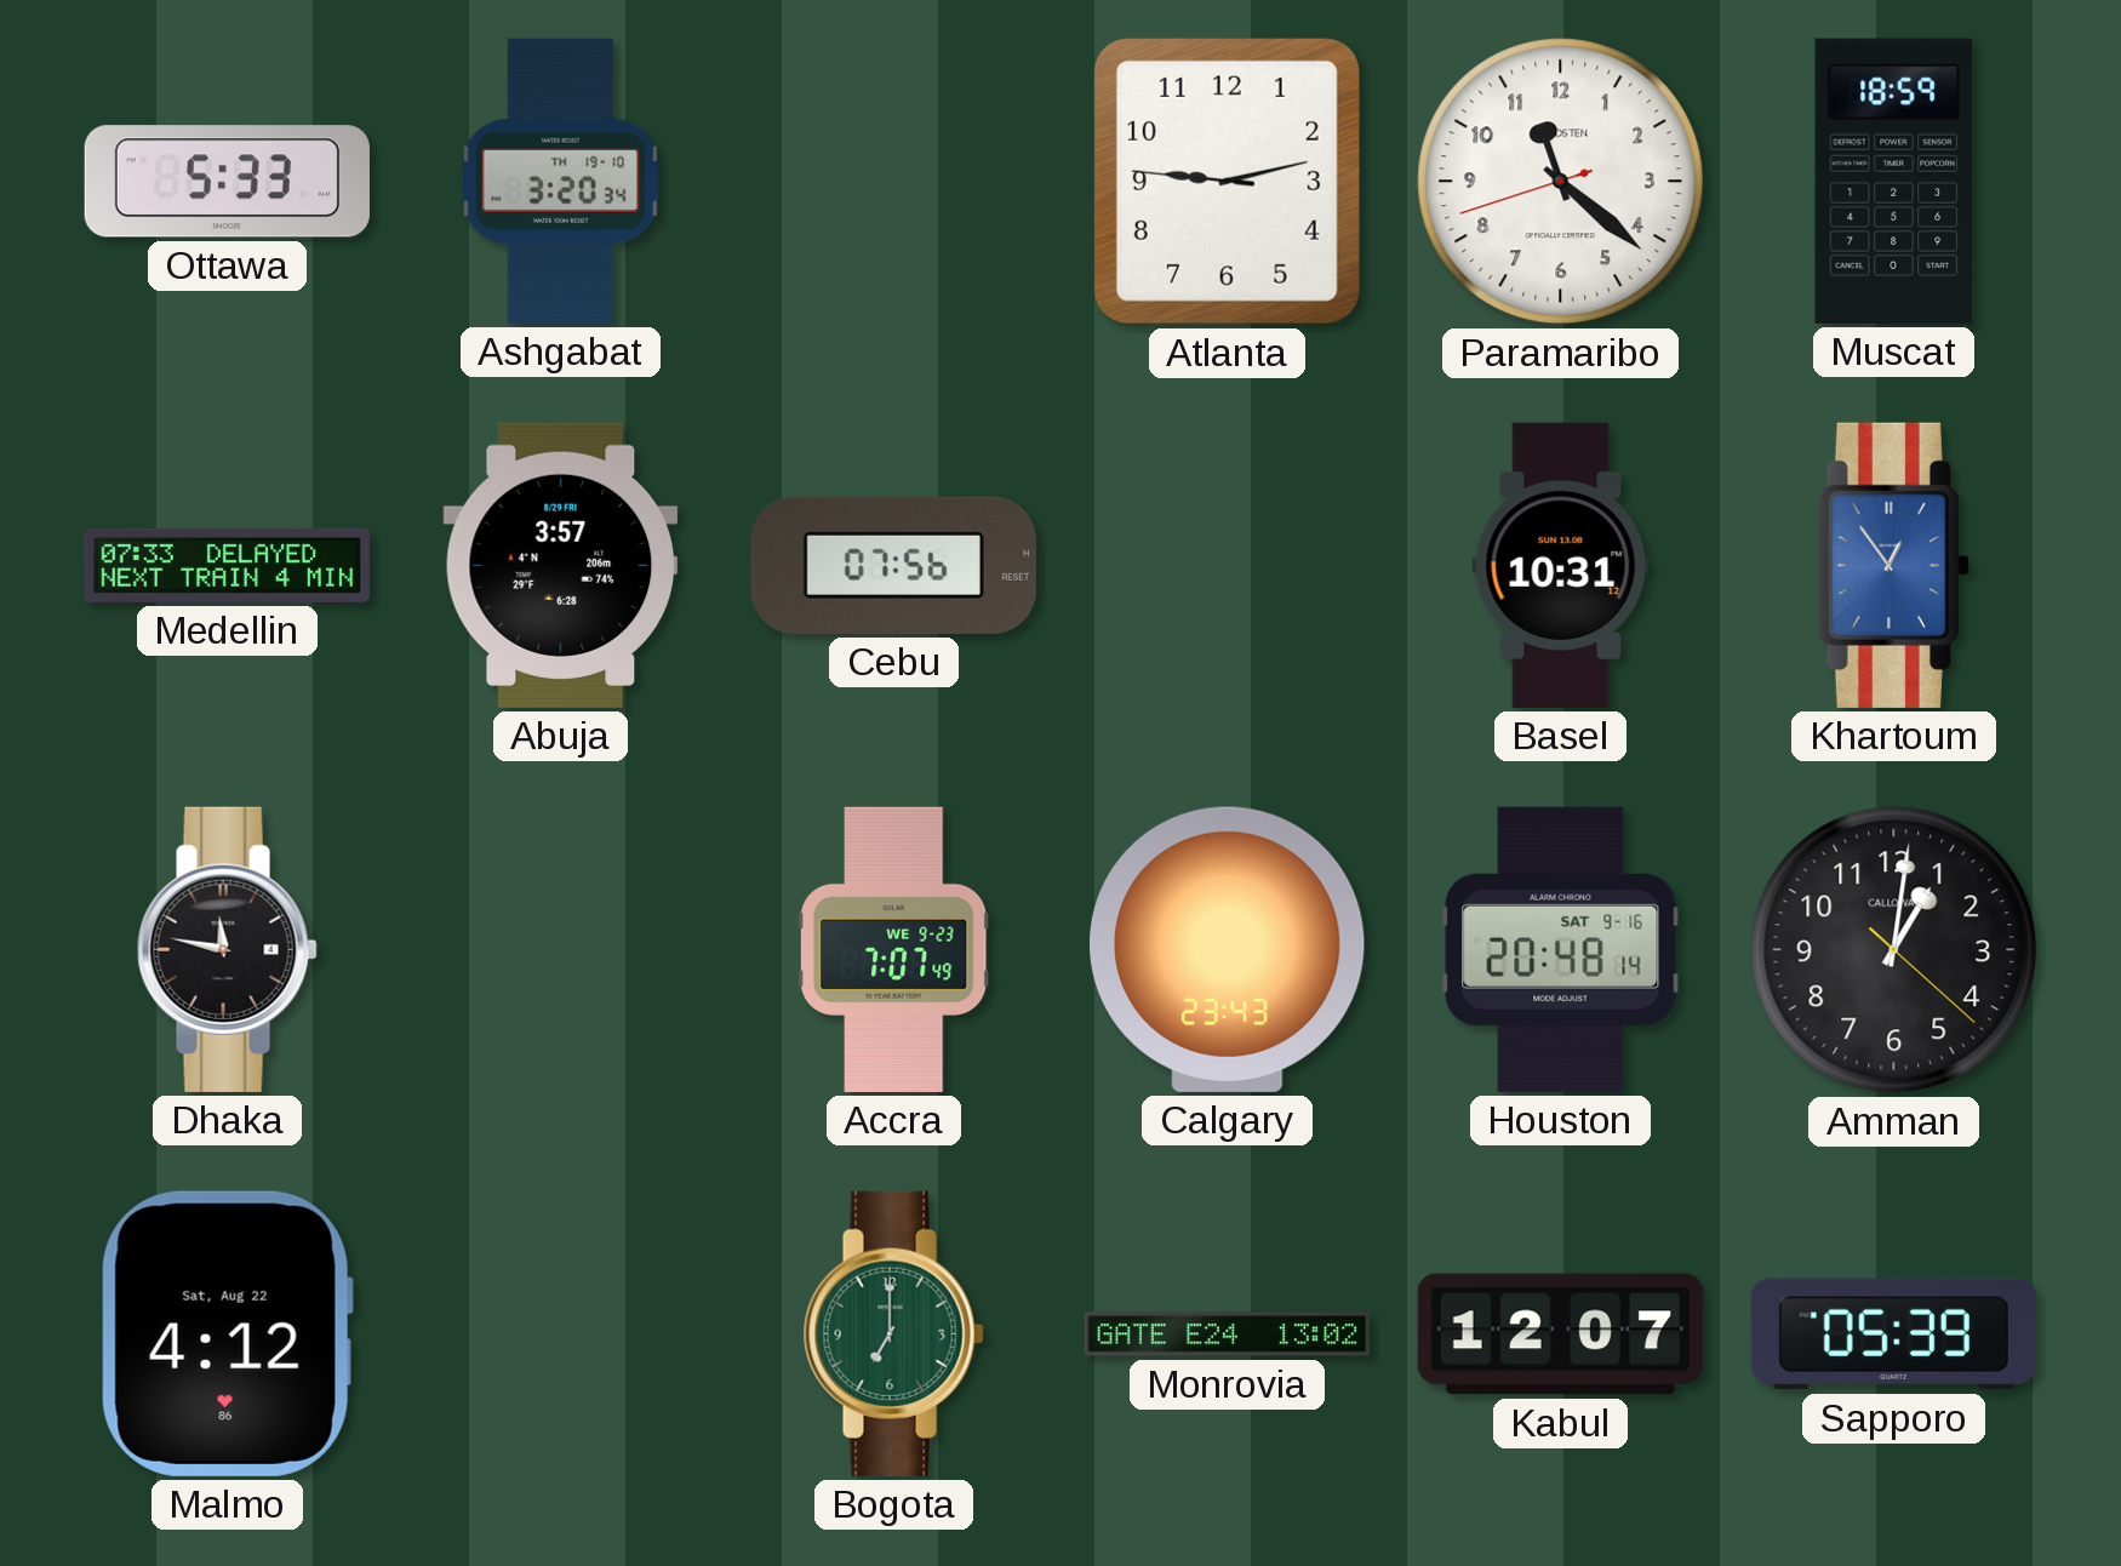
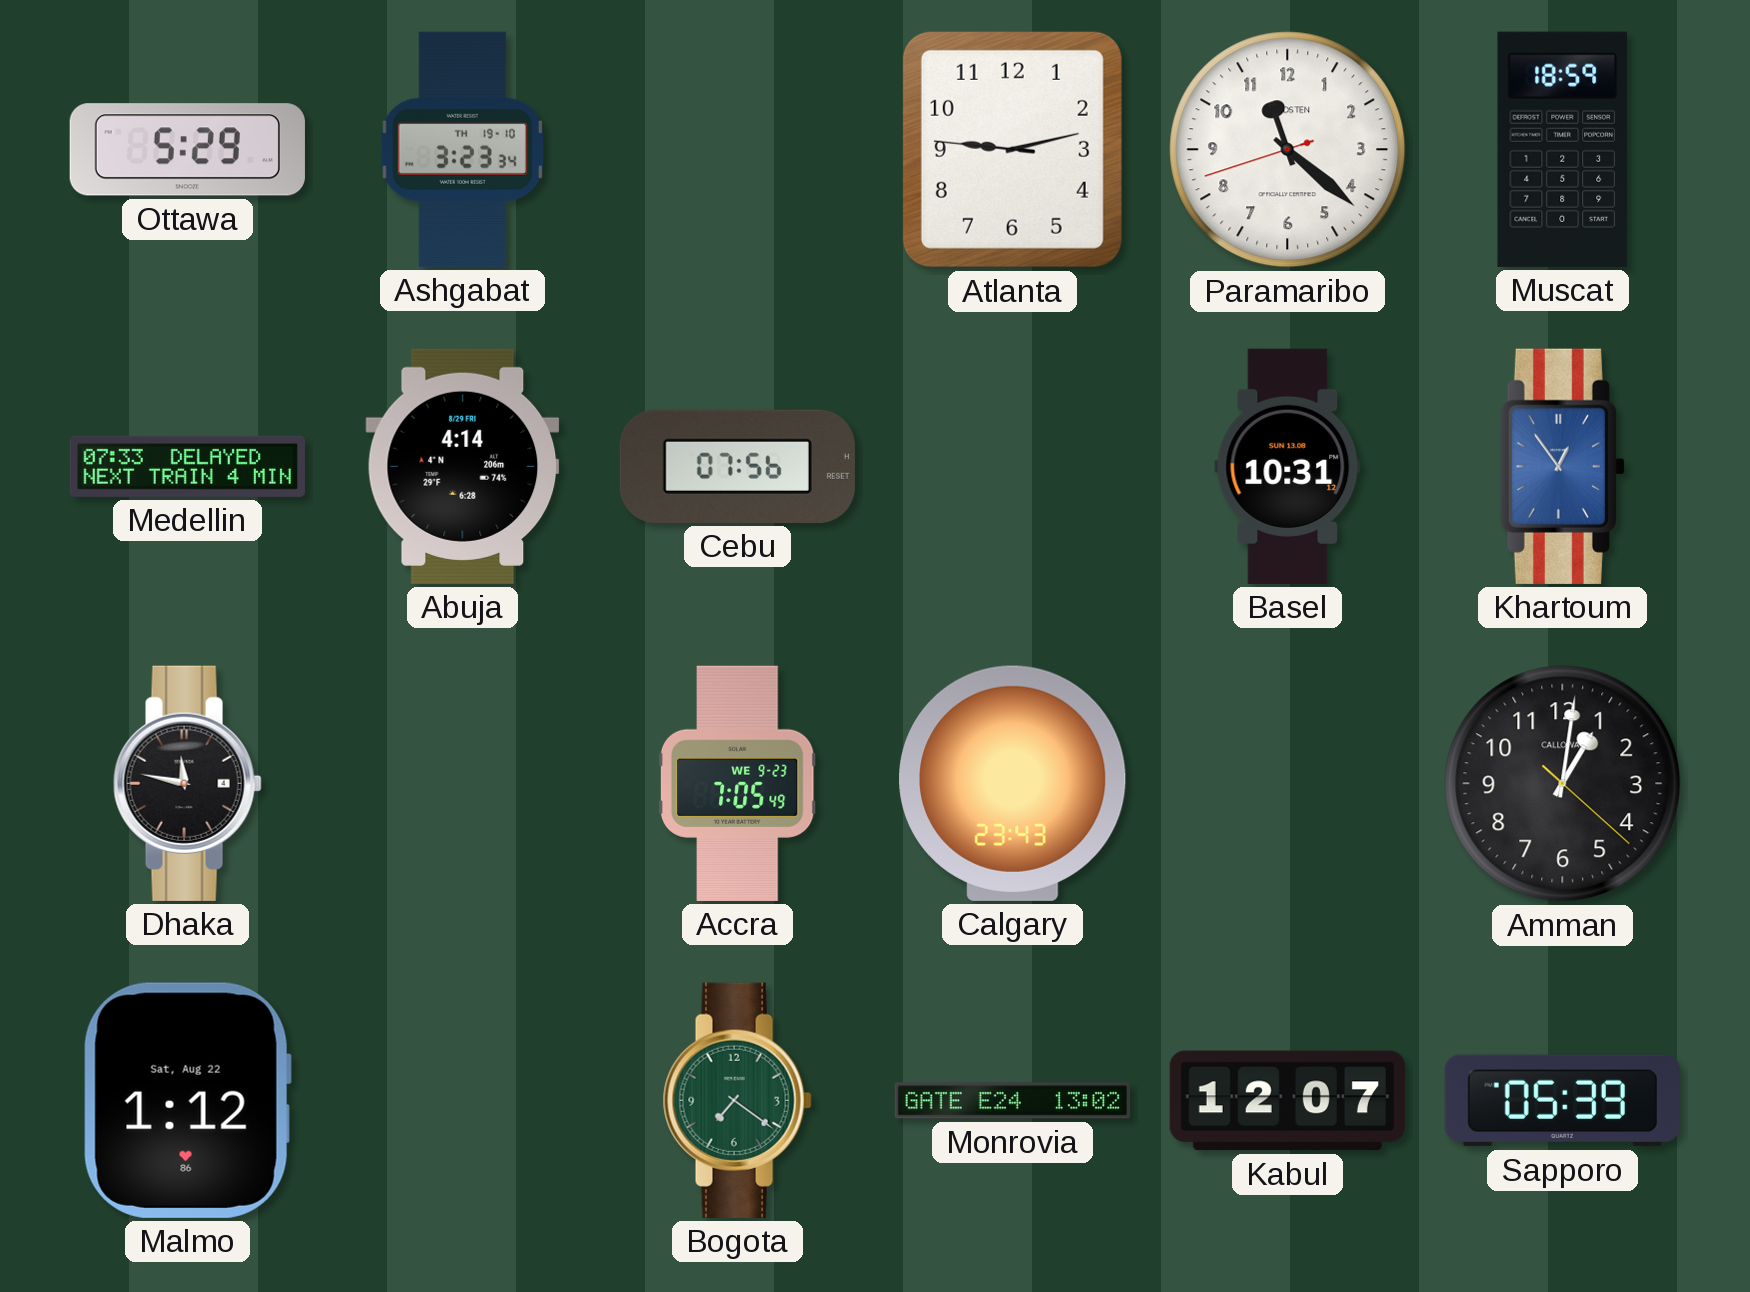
Ottawa: 5:33 -> 5:29
Ashgabat: 3:20 -> 3:23
Abuja: 3:57 -> 4:14
Accra: 7:07 -> 7:05
Houston: 20:48 -> none
Malmo: 4:12 -> 1:12
Bogota: 7:00 -> 7:21
